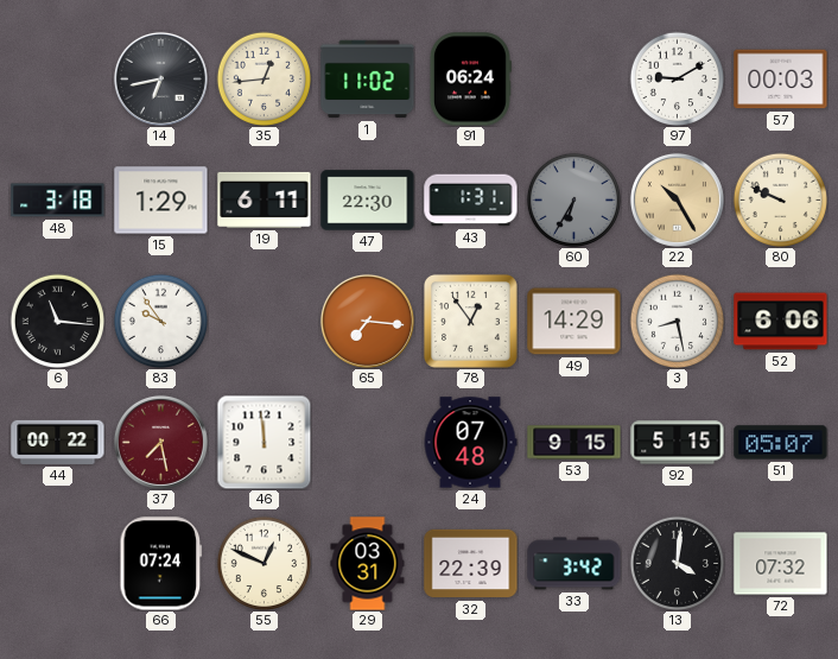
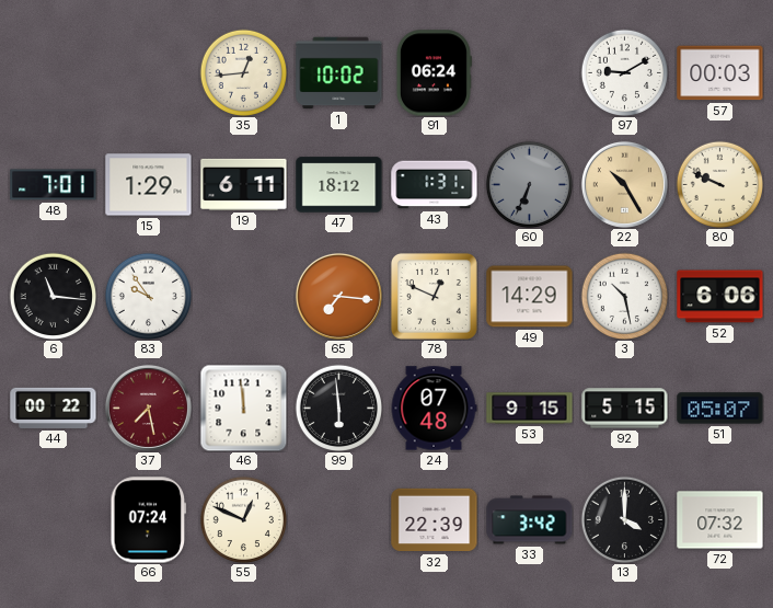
14: 6:43 -> none
1: 11:02 -> 10:02
48: 3:18 -> 7:01
47: 22:30 -> 18:12
60: 6:35 -> 6:34
78: 12:54 -> 12:49
3: 8:28 -> 10:28
99: none -> 5:59
29: 03:31 -> none
13: 4:01 -> 4:00
